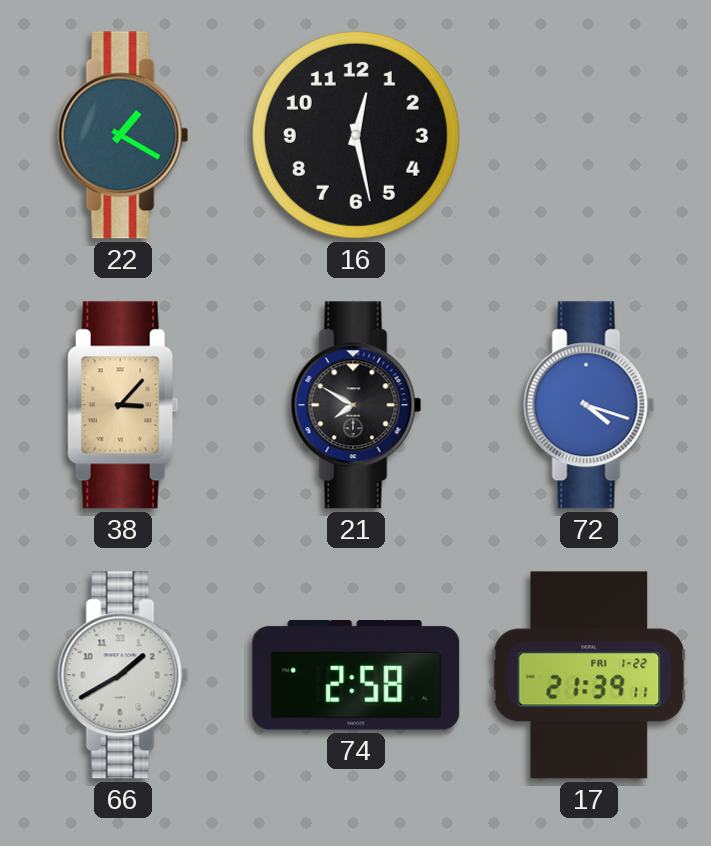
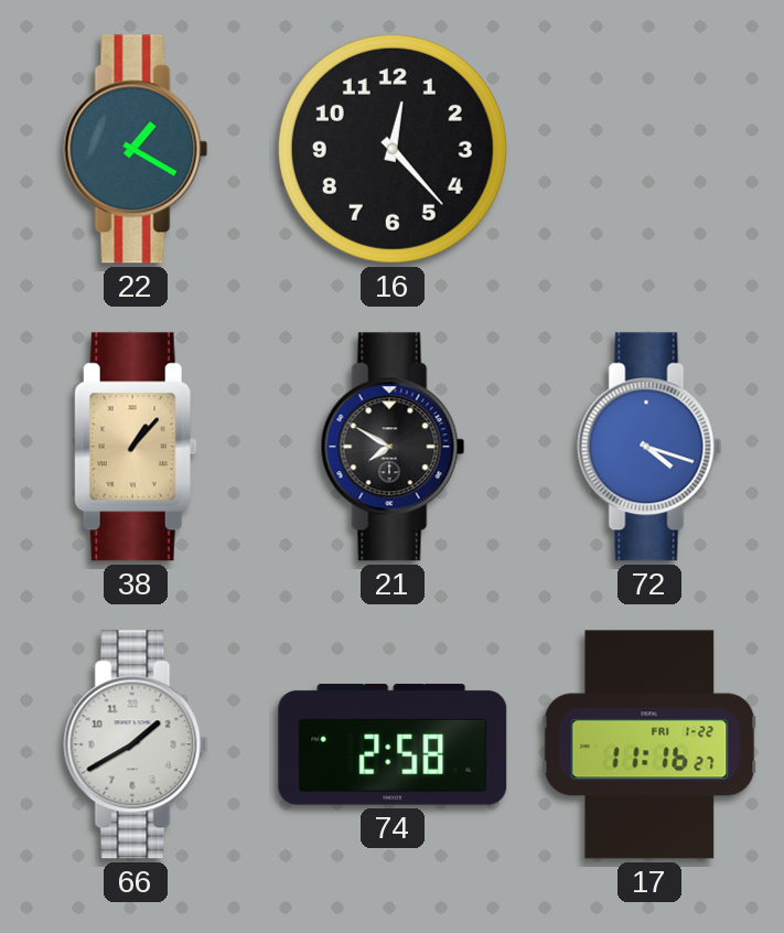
16: 12:28 -> 12:23
38: 3:07 -> 1:07
17: 21:39 -> 11:16
